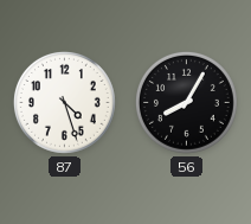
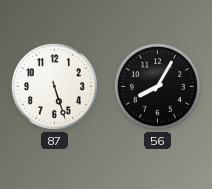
87: 4:27 -> 5:27
